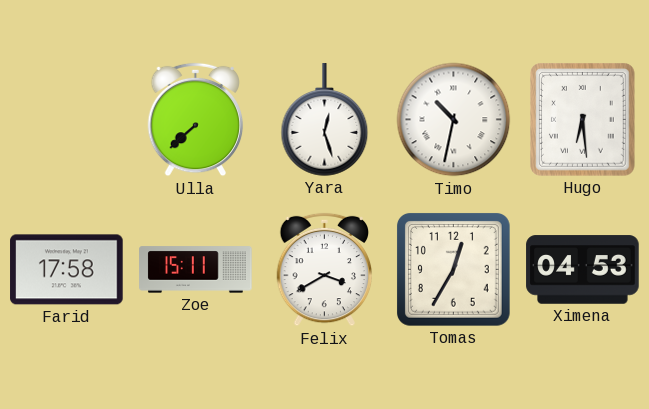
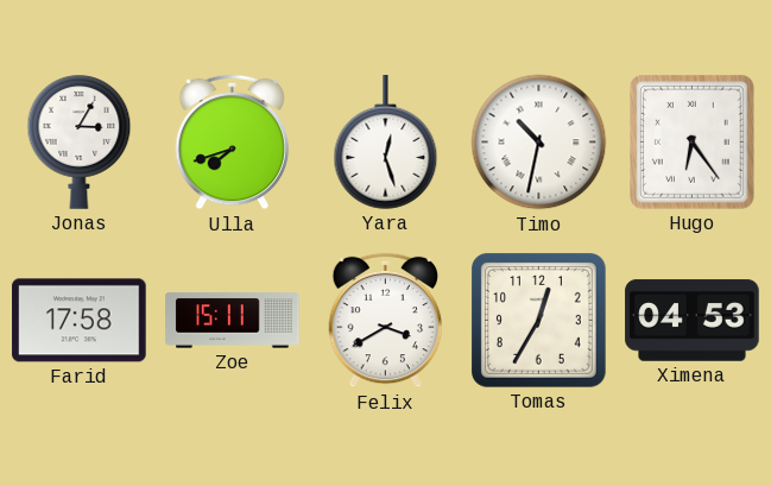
Jonas: none -> 3:05
Ulla: 7:38 -> 7:42
Hugo: 6:29 -> 6:24
